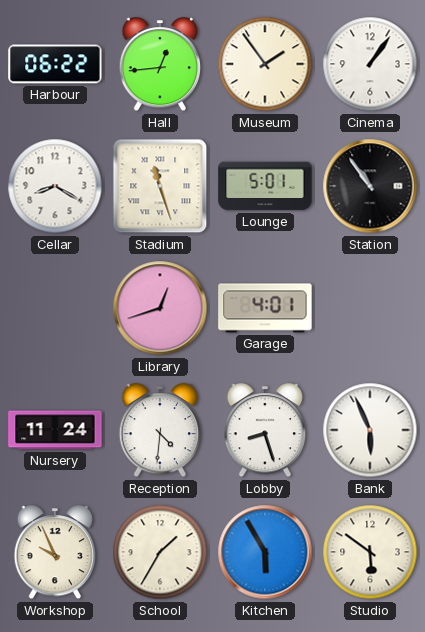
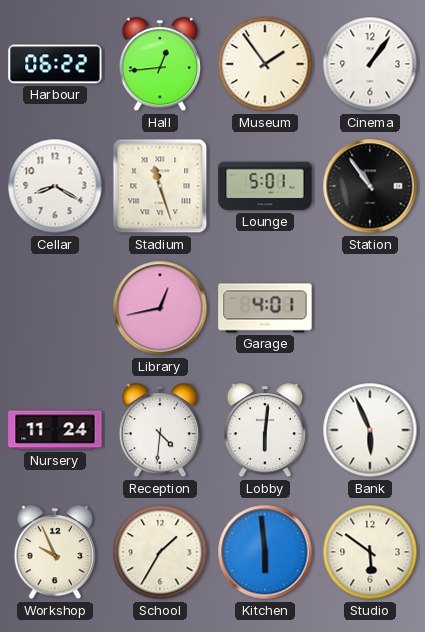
Library: 12:42 -> 12:43
Lobby: 8:27 -> 6:01
Kitchen: 5:55 -> 5:59
